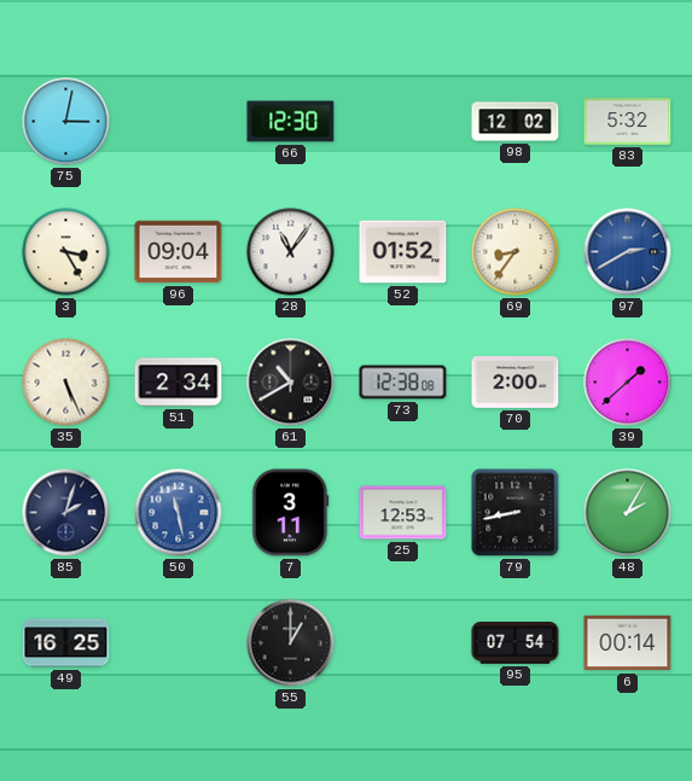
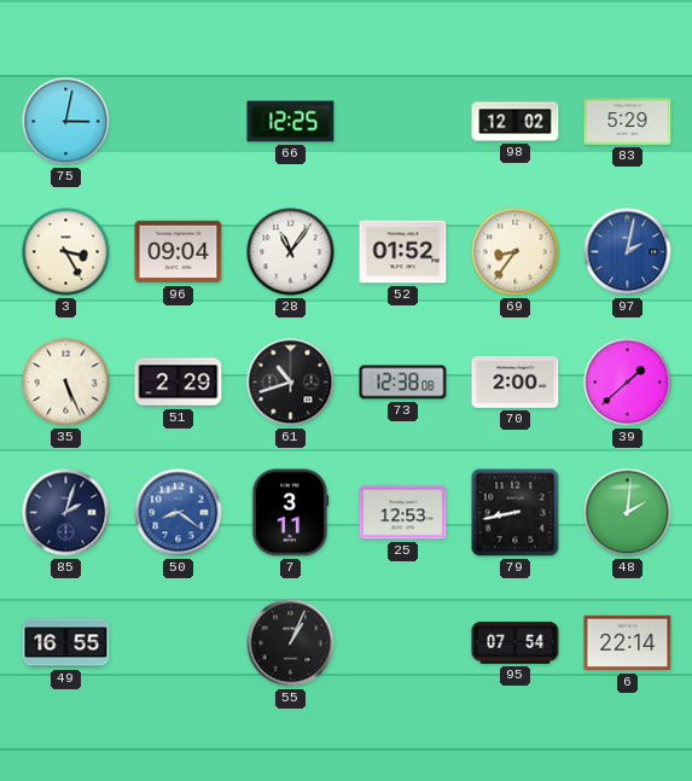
66: 12:30 -> 12:25
83: 5:32 -> 5:29
97: 2:40 -> 2:02
51: 2:34 -> 2:29
61: 10:40 -> 10:42
50: 11:28 -> 8:21
48: 2:05 -> 2:01
49: 16:25 -> 16:55
55: 1:00 -> 1:04
6: 00:14 -> 22:14
